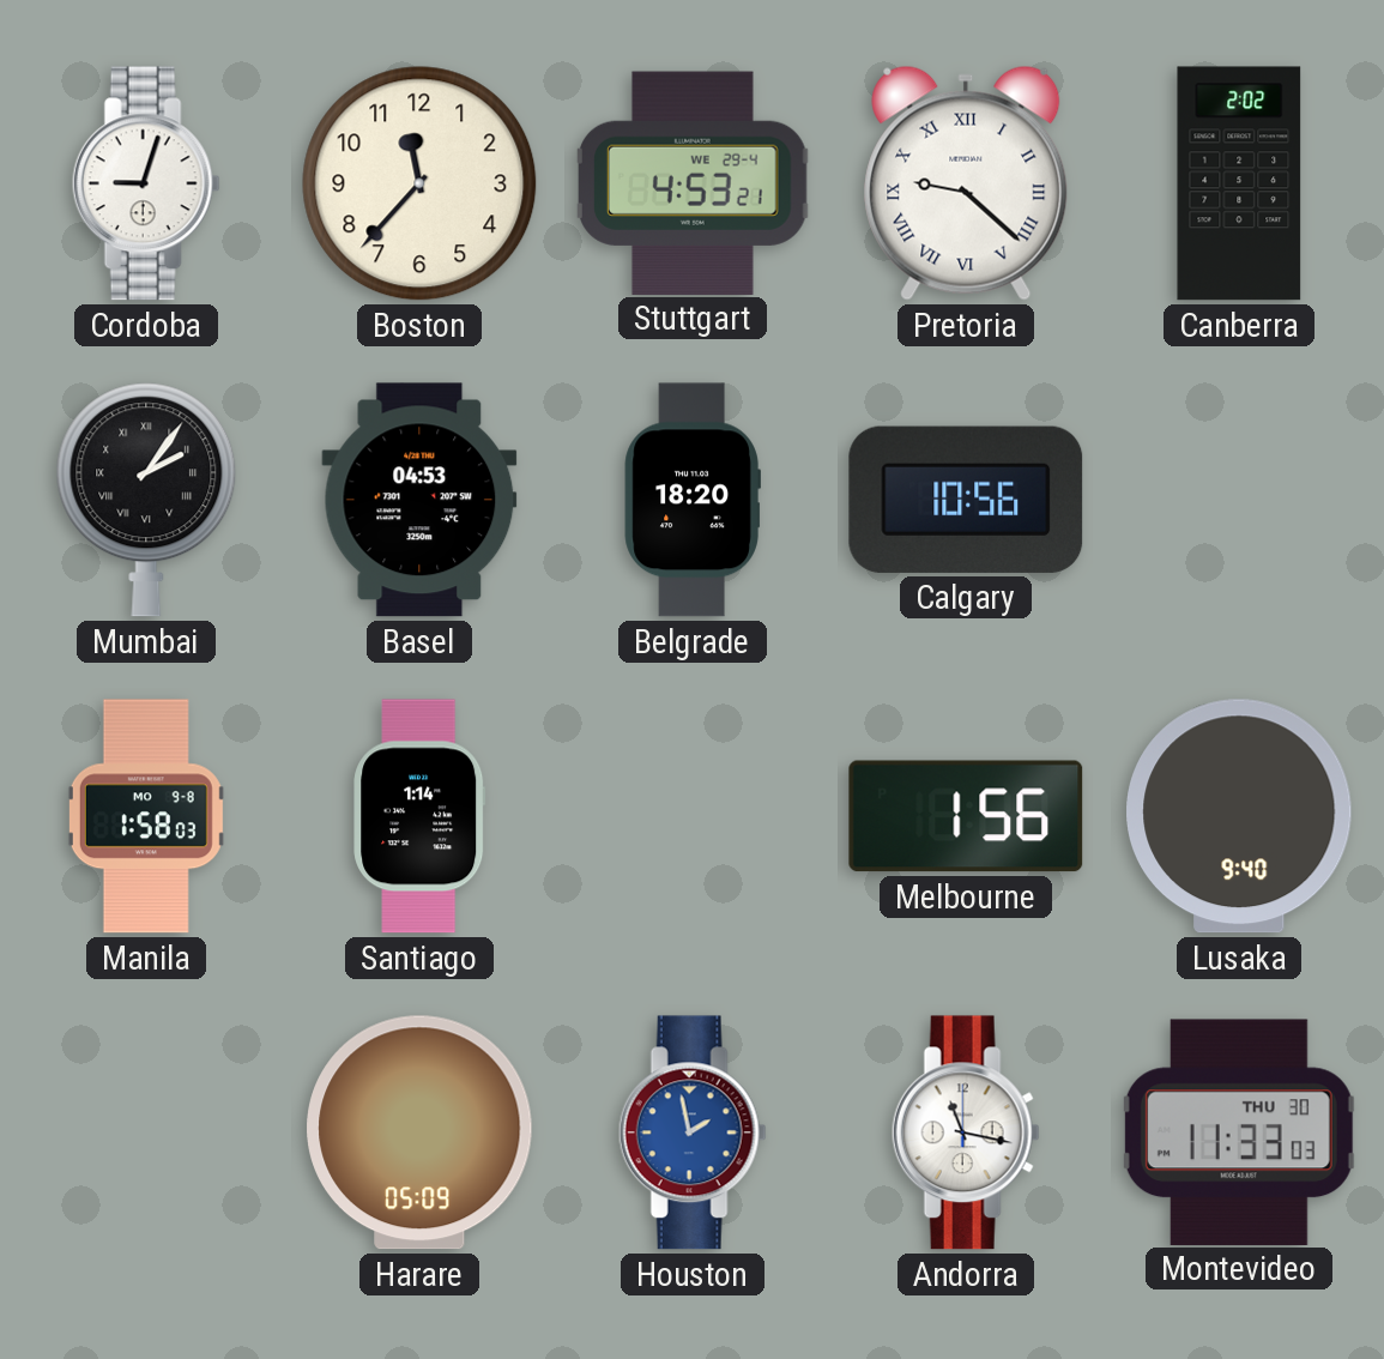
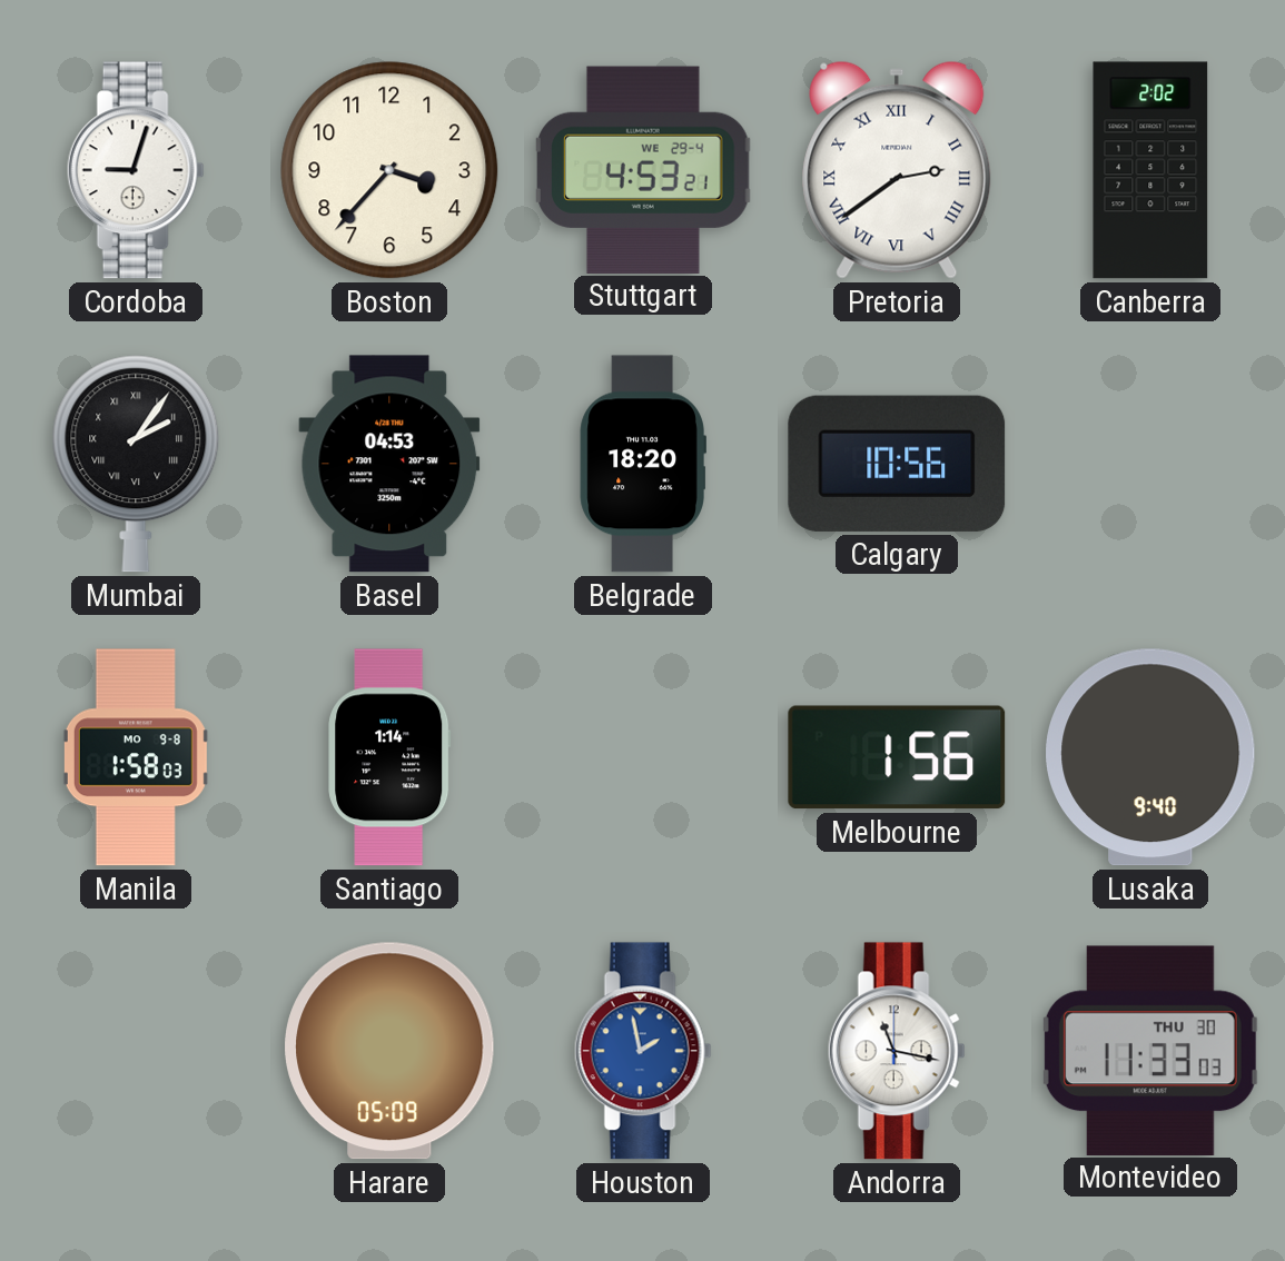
Boston: 11:37 -> 3:37
Pretoria: 9:22 -> 2:39
